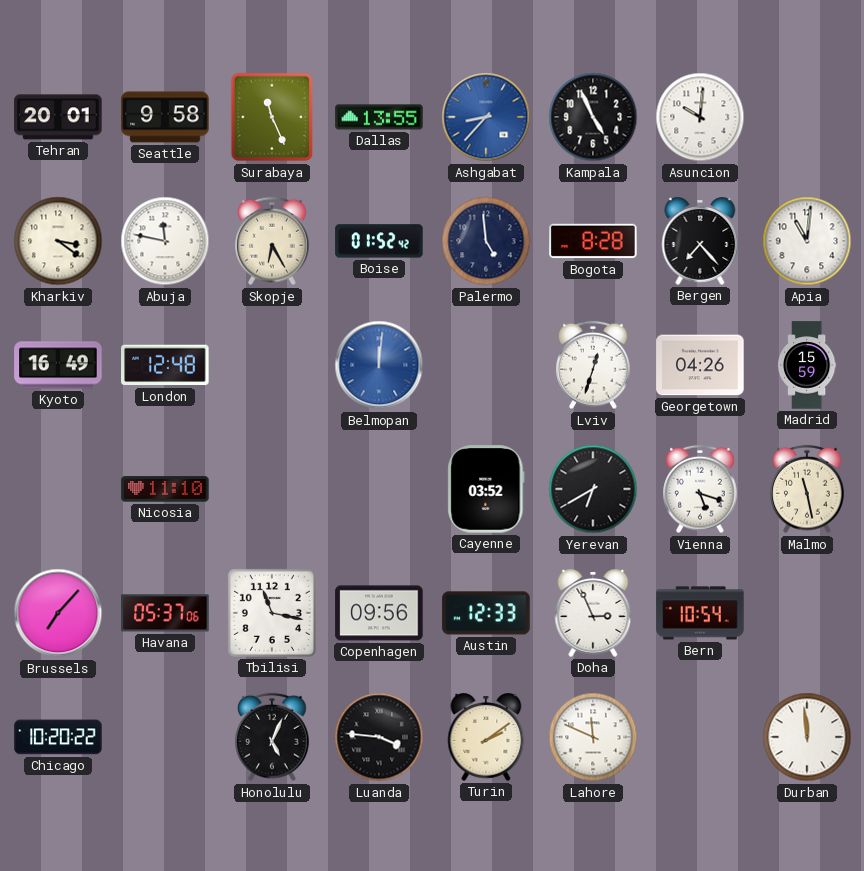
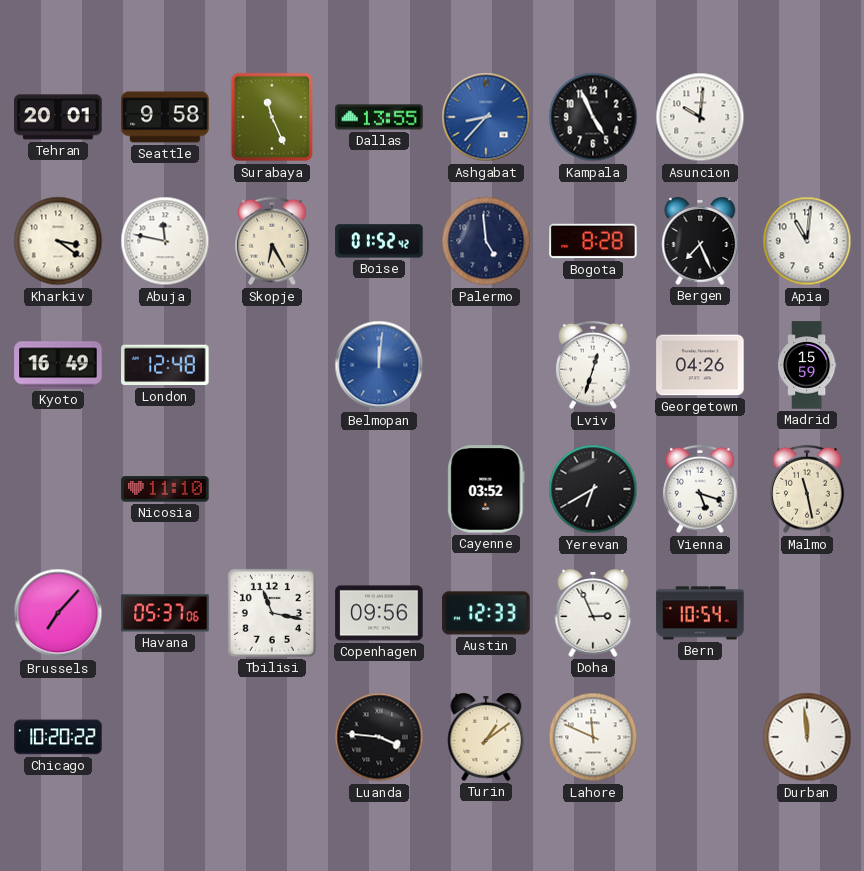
Bergen: 7:23 -> 7:26
Honolulu: 5:04 -> none
Turin: 2:09 -> 1:09
